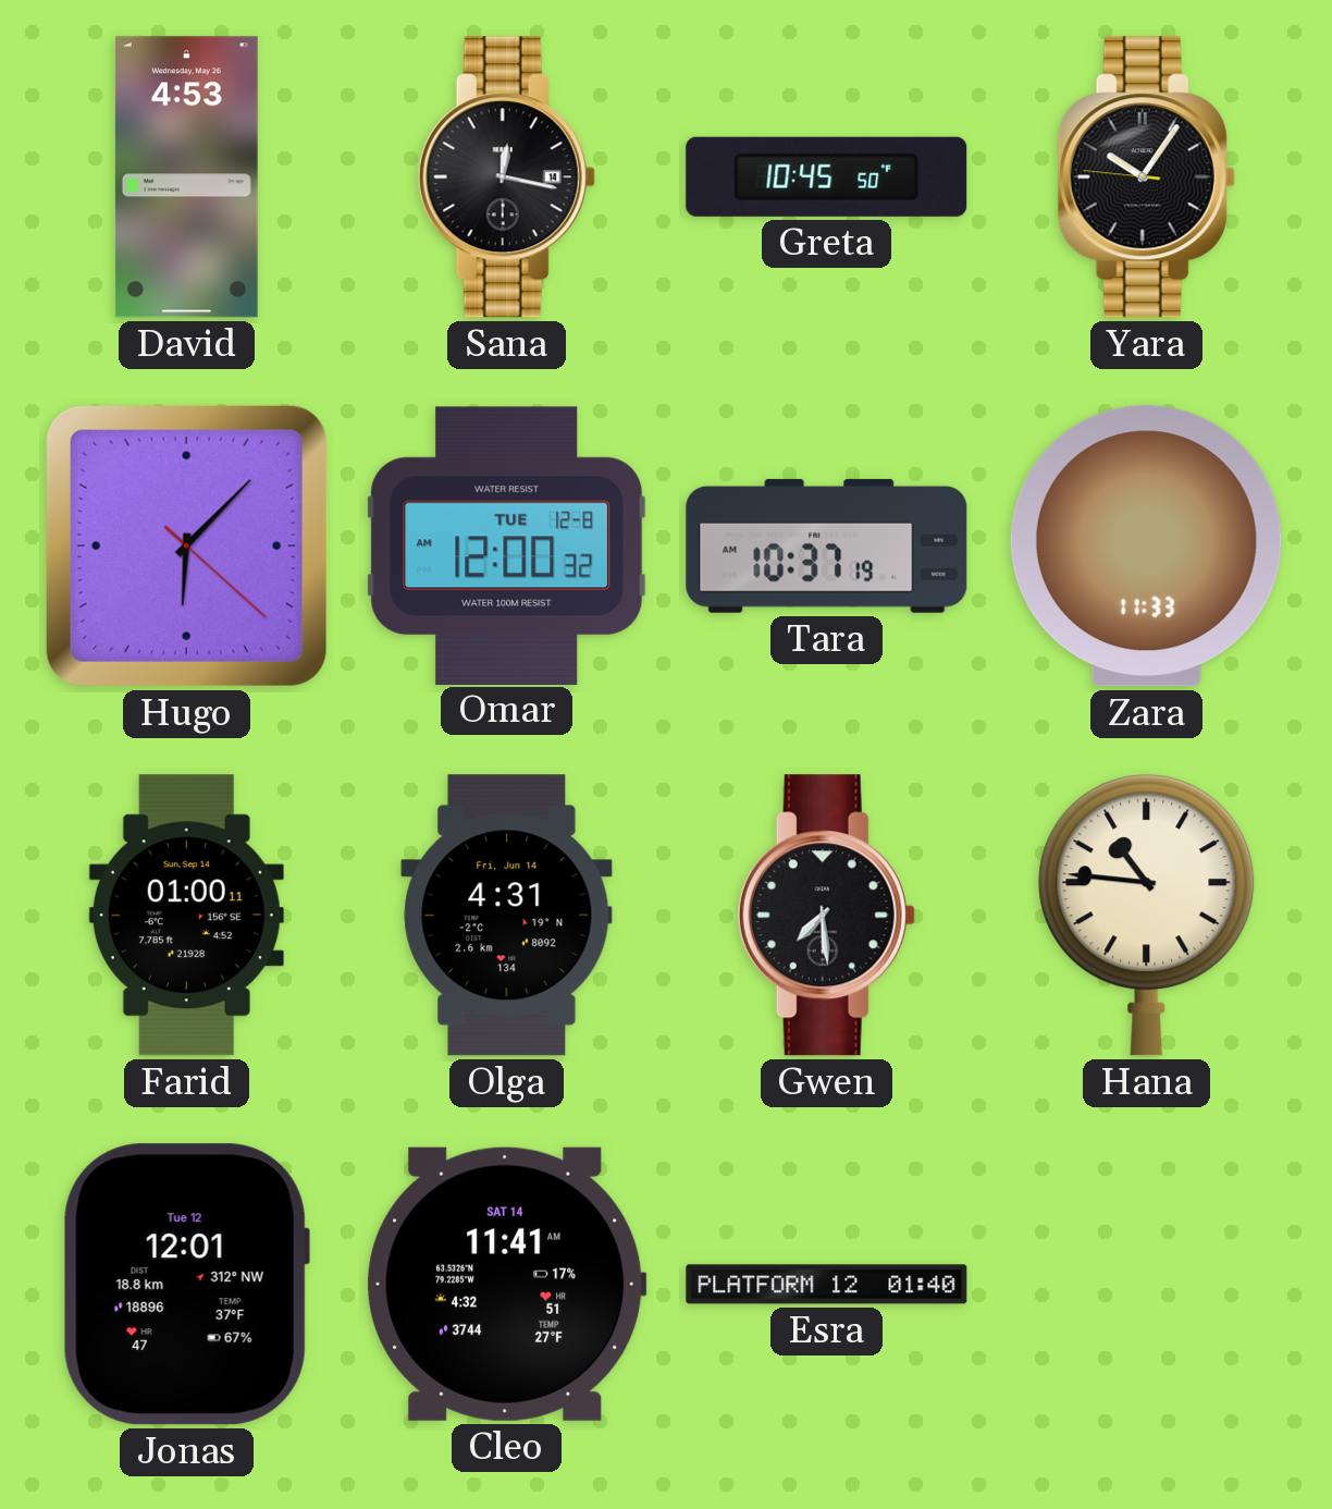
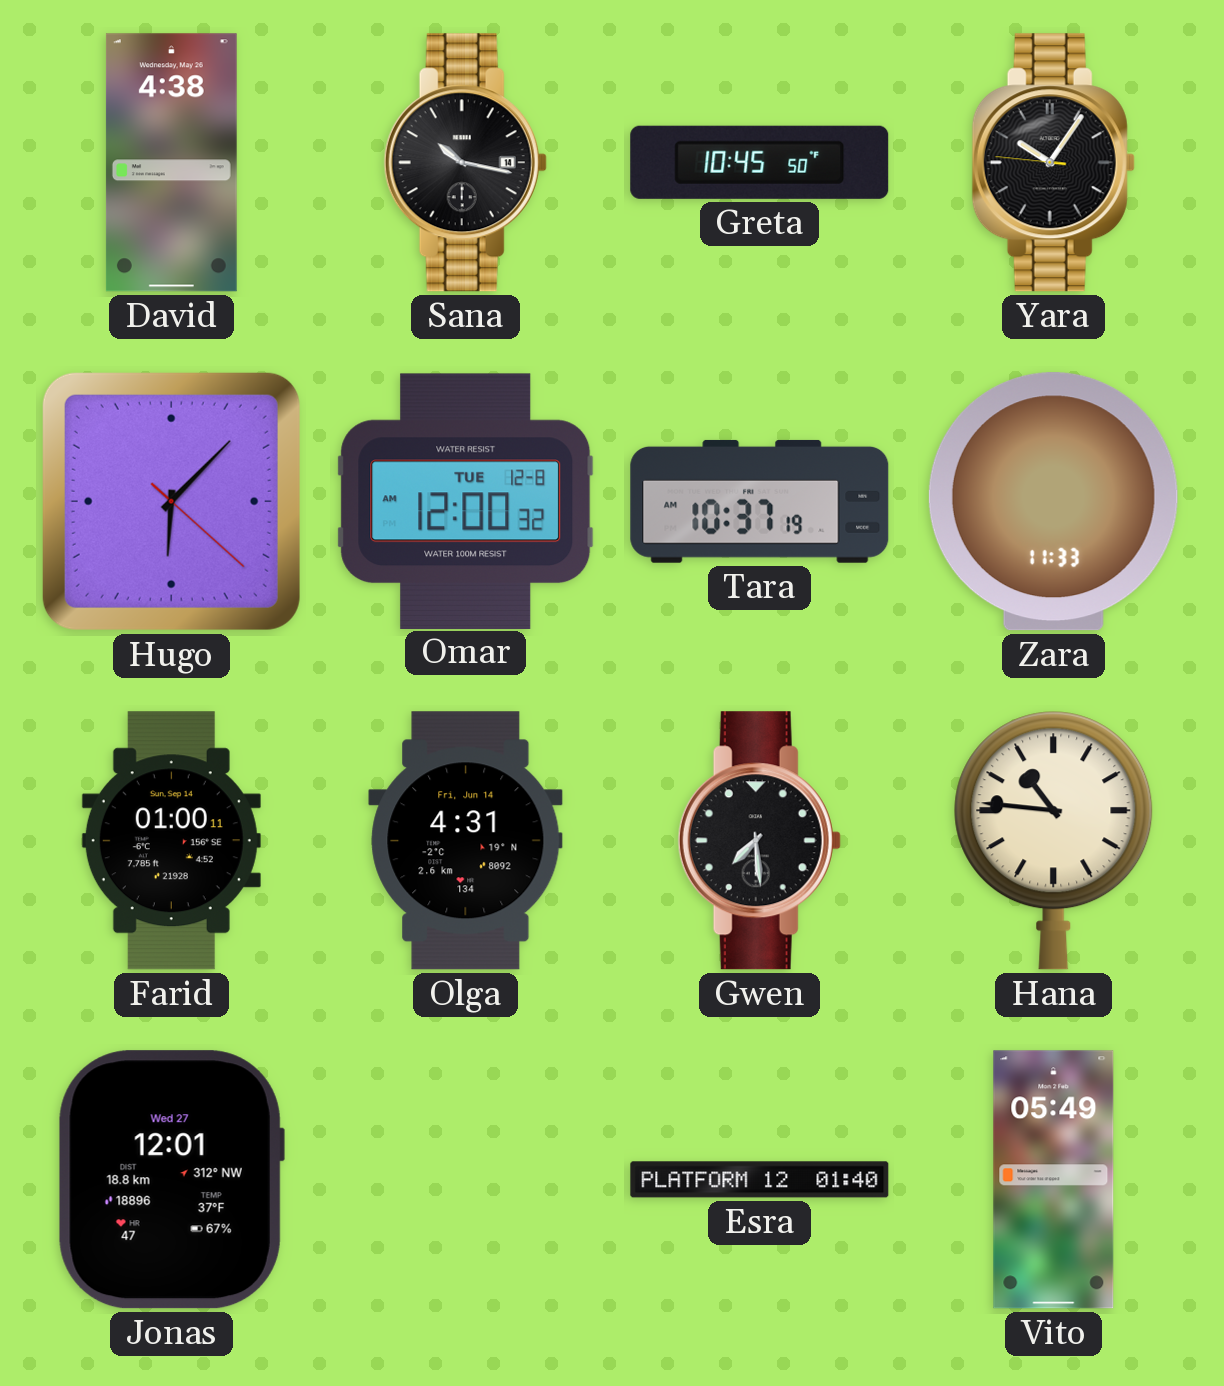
David: 4:53 -> 4:38
Sana: 12:17 -> 10:17
Jonas date: Tue 12 -> Wed 27
Cleo: 11:41 -> none
Vito: none -> 05:49
